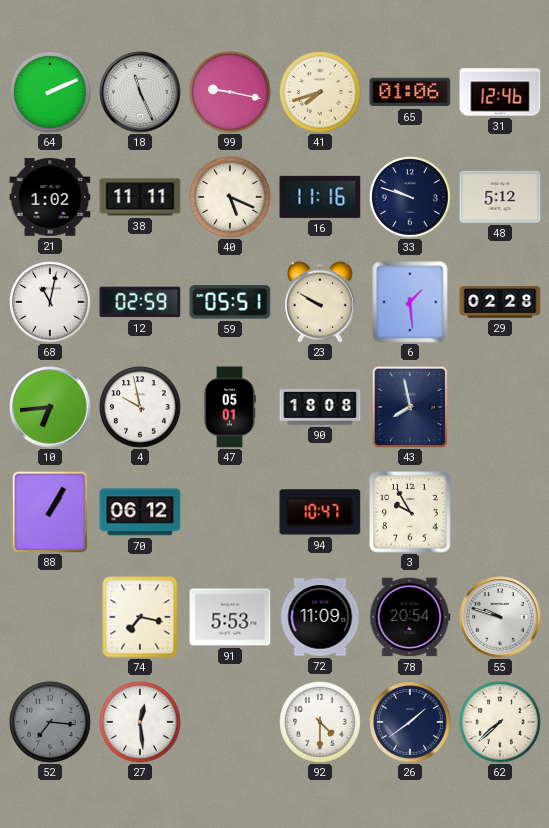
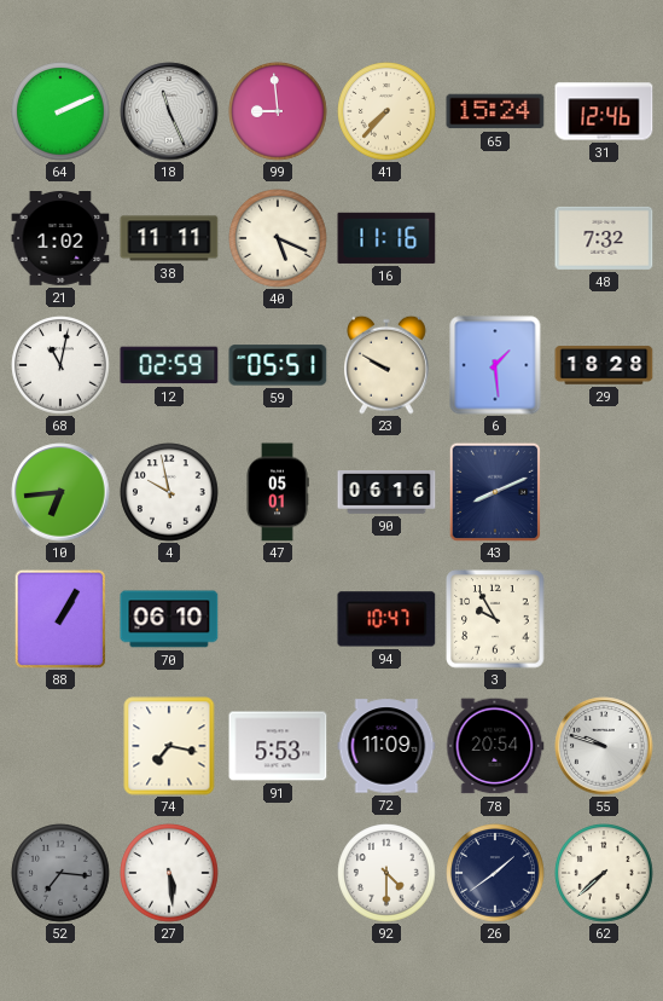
99: 9:17 -> 8:59
41: 7:42 -> 7:37
65: 01:06 -> 15:24
33: 9:48 -> none
48: 5:12 -> 7:32
29: 02:28 -> 18:28
90: 18:08 -> 06:16
43: 7:58 -> 8:11
70: 06:12 -> 06:10
27: 12:29 -> 5:29
